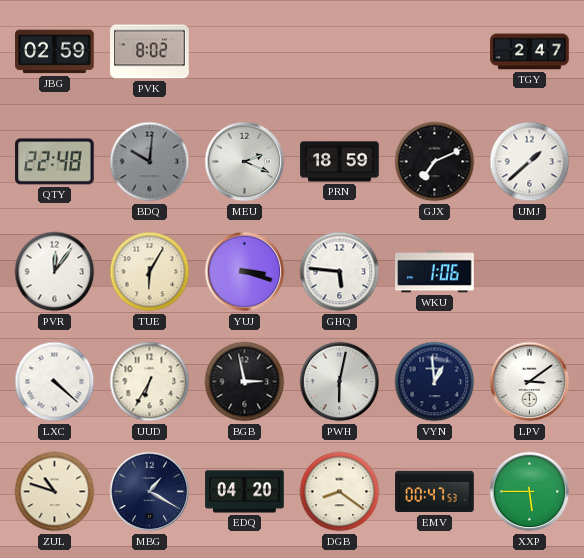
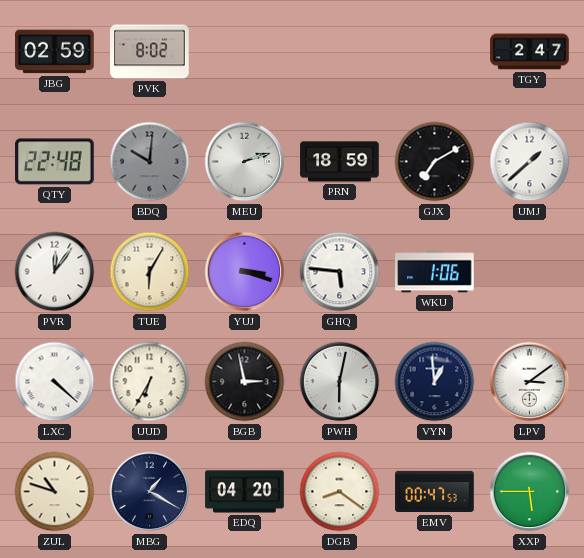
MEU: 2:19 -> 2:12
GJX: 7:11 -> 7:10
